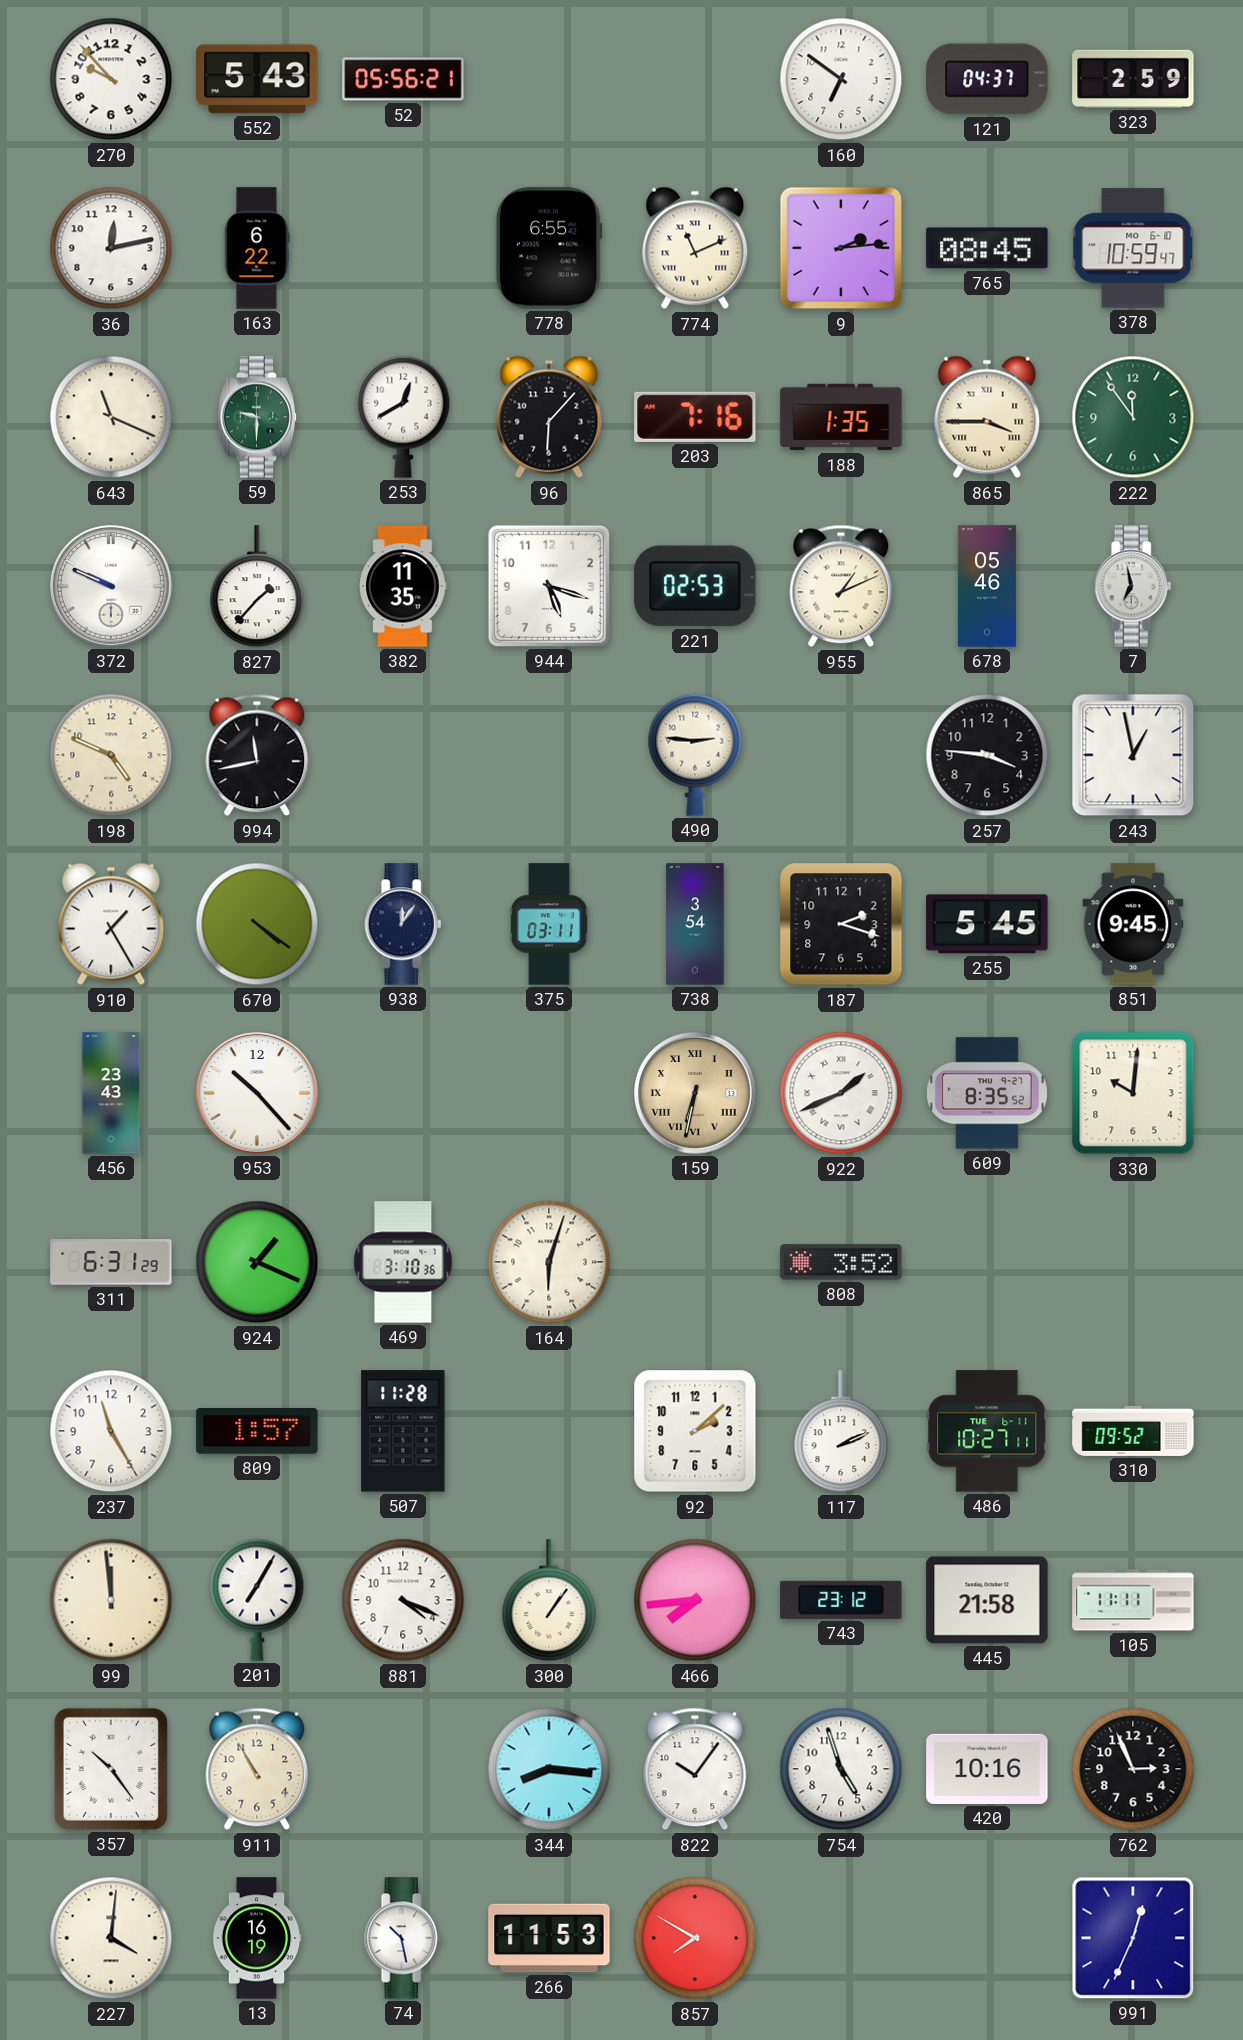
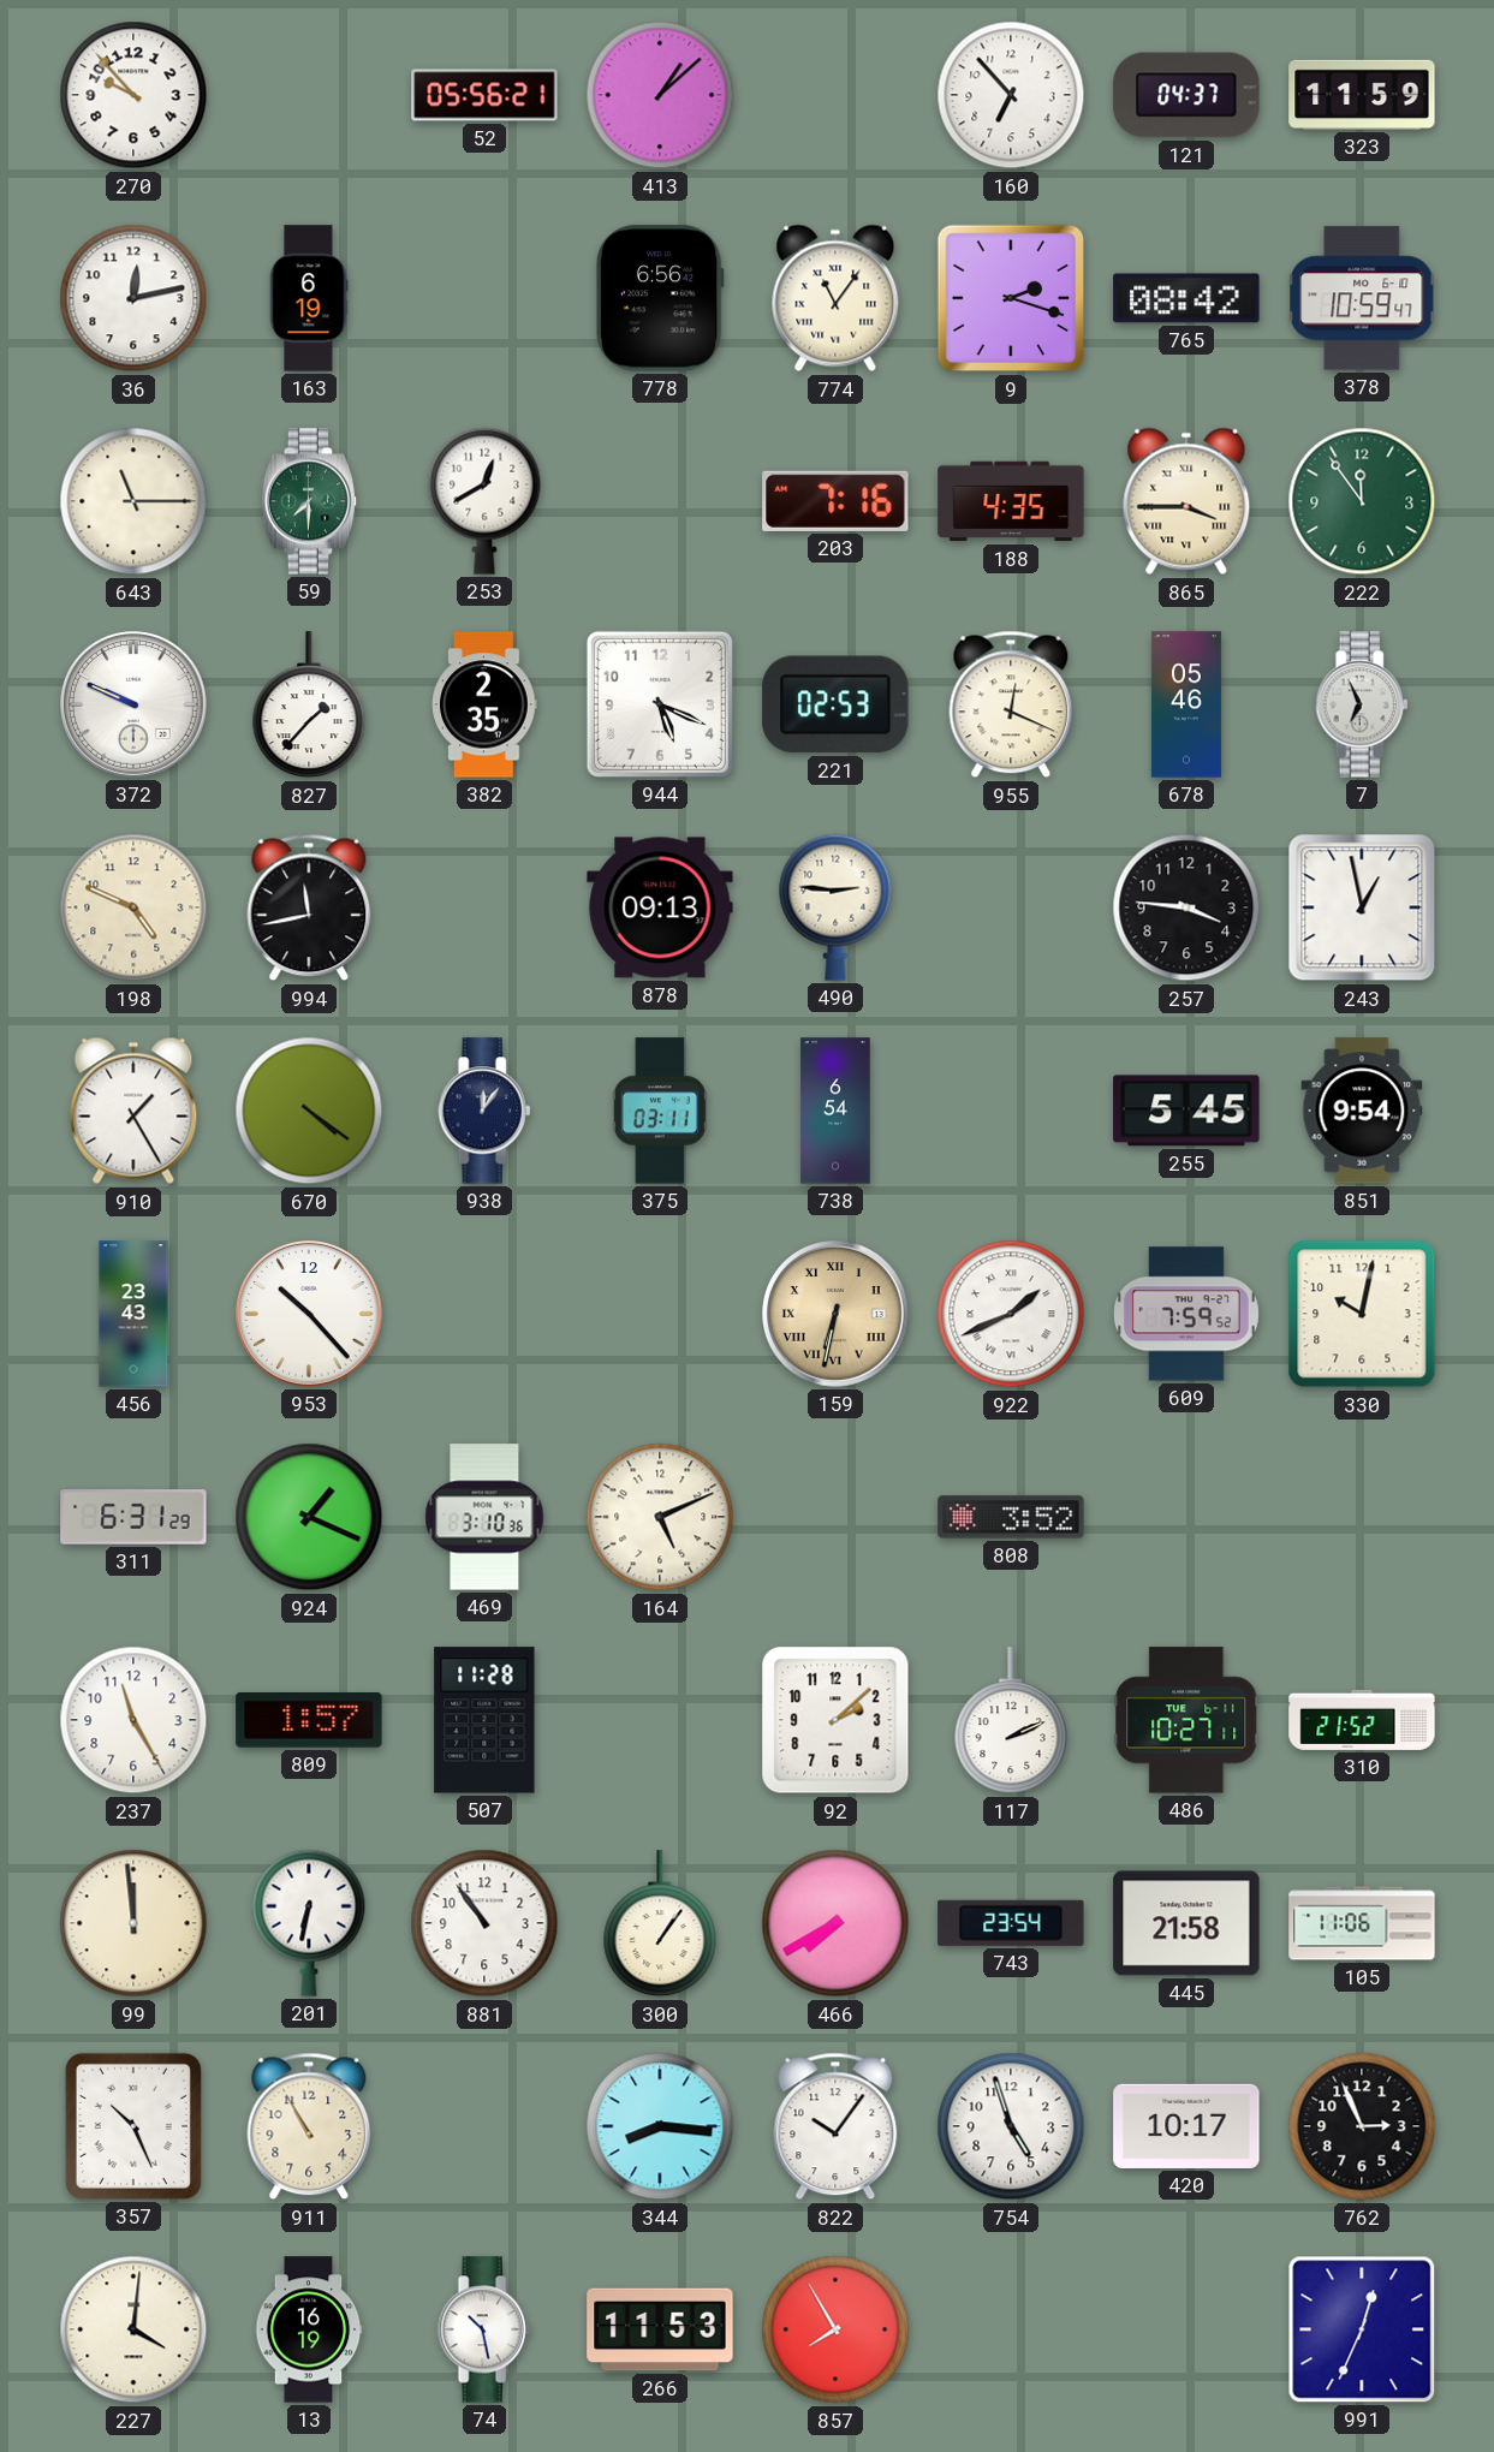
552: 5:43 -> none
413: none -> 1:08
160: 6:51 -> 6:53
323: 2:59 -> 11:59
163: 6:22 -> 6:19
778: 6:55 -> 6:56
774: 11:11 -> 11:06
9: 2:14 -> 2:18
765: 08:45 -> 08:42
643: 11:19 -> 11:15
59: 9:30 -> 7:30
96: 6:07 -> none
188: 1:35 -> 4:35
382: 11:35 -> 2:35
944: 5:18 -> 5:19
955: 1:11 -> 12:19
7: 6:58 -> 6:56
878: none -> 09:13
738: 3:54 -> 6:54
187: 2:18 -> none
851: 9:45 -> 9:54
609: 8:35 -> 7:59
330: 10:01 -> 10:02
164: 6:03 -> 5:11
310: 09:52 -> 21:52
201: 7:05 -> 6:32
881: 4:19 -> 10:54
466: 7:44 -> 7:40
743: 23:12 -> 23:54
105: 11:11 -> 11:06
357: 10:24 -> 10:26
420: 10:16 -> 10:17
857: 7:50 -> 7:55
